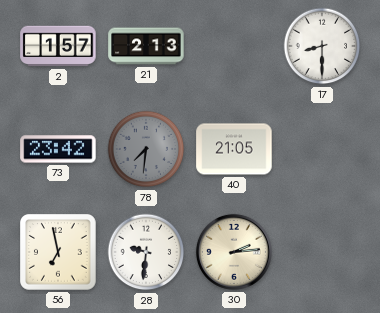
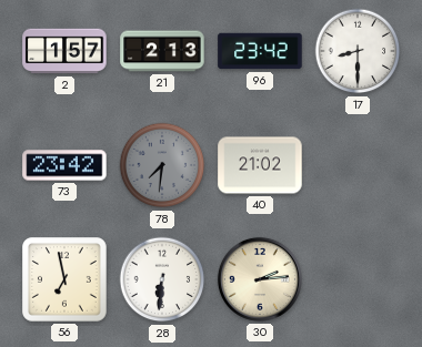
96: none -> 23:42
40: 21:05 -> 21:02
28: 9:31 -> 6:31
